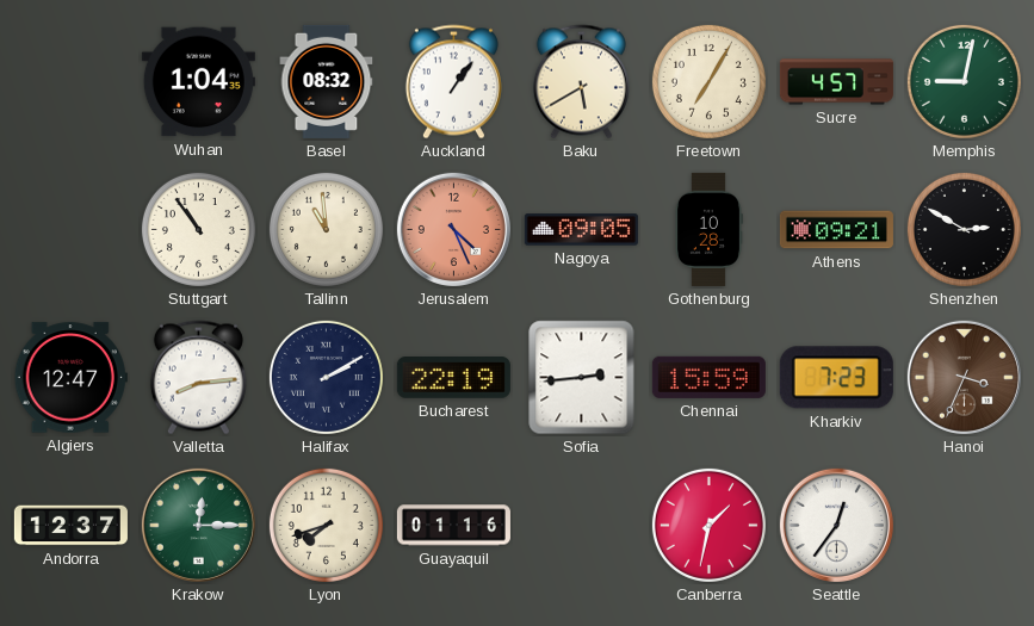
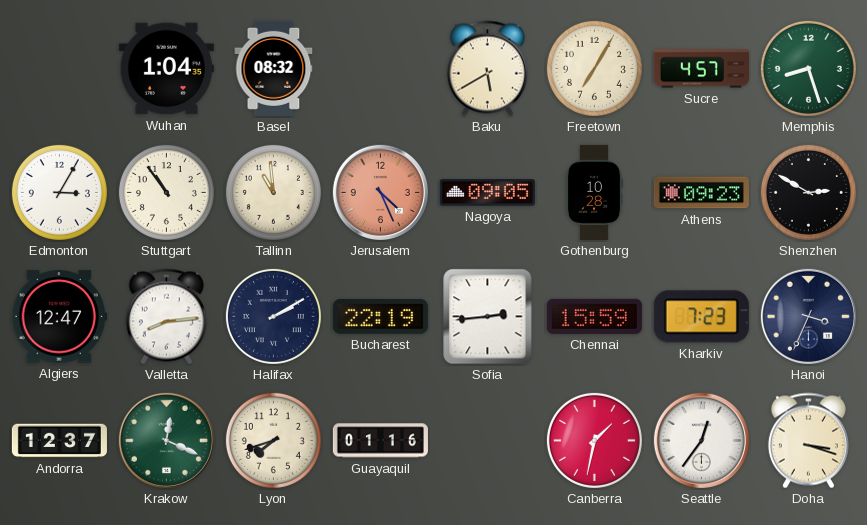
Auckland: 1:06 -> none
Memphis: 9:02 -> 8:27
Edmonton: none -> 3:05
Athens: 09:21 -> 09:23
Hanoi dial: brown -> navy
Krakow: 12:15 -> 12:19
Doha: none -> 3:18
